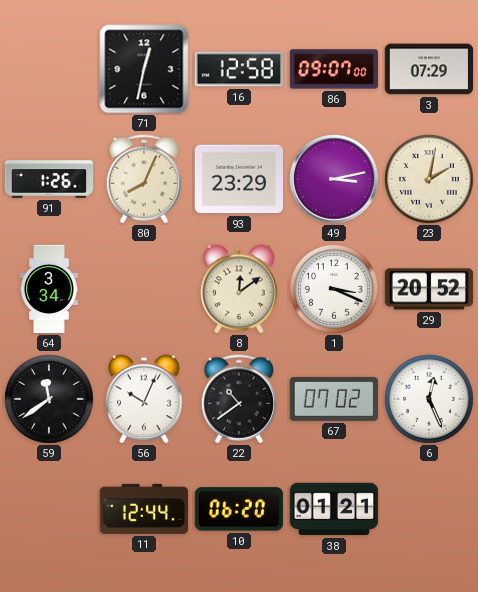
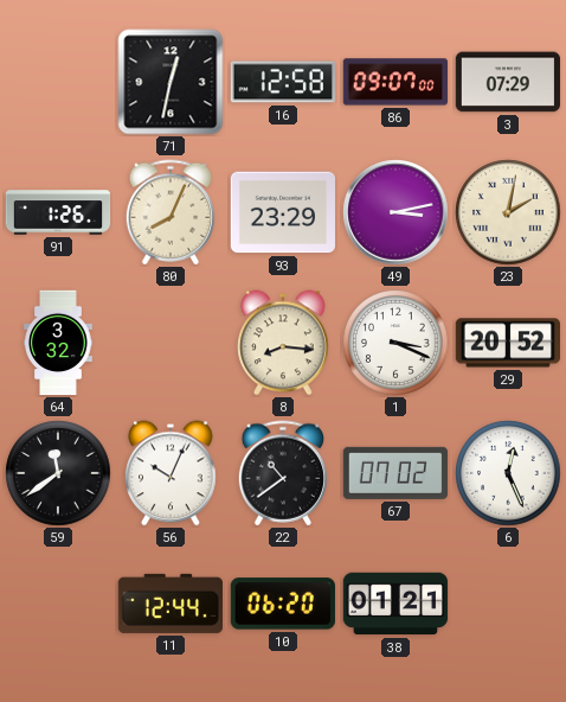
64: 3:34 -> 3:32
8: 12:09 -> 8:16
